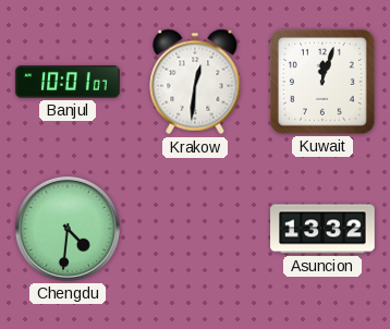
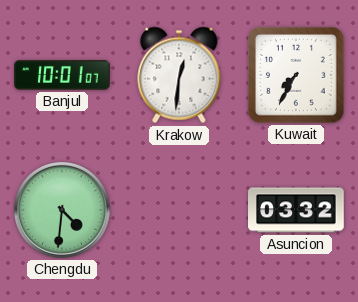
Kuwait: 12:03 -> 7:35
Asuncion: 13:32 -> 03:32
